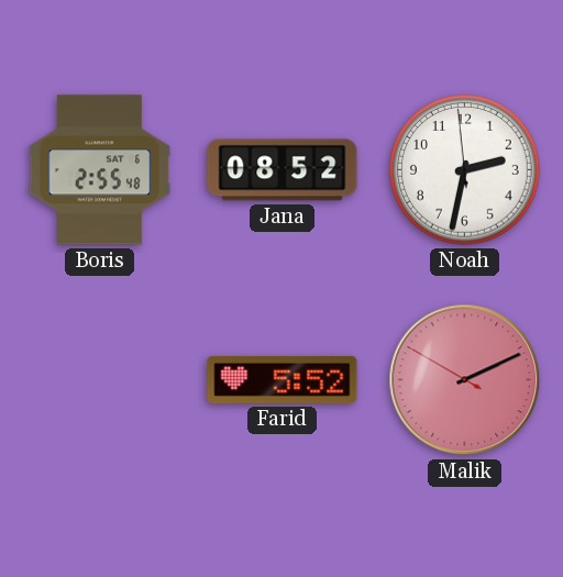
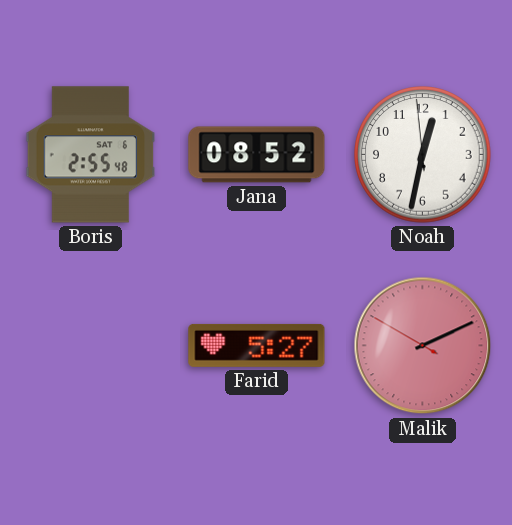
Noah: 2:31 -> 12:31
Farid: 5:52 -> 5:27
